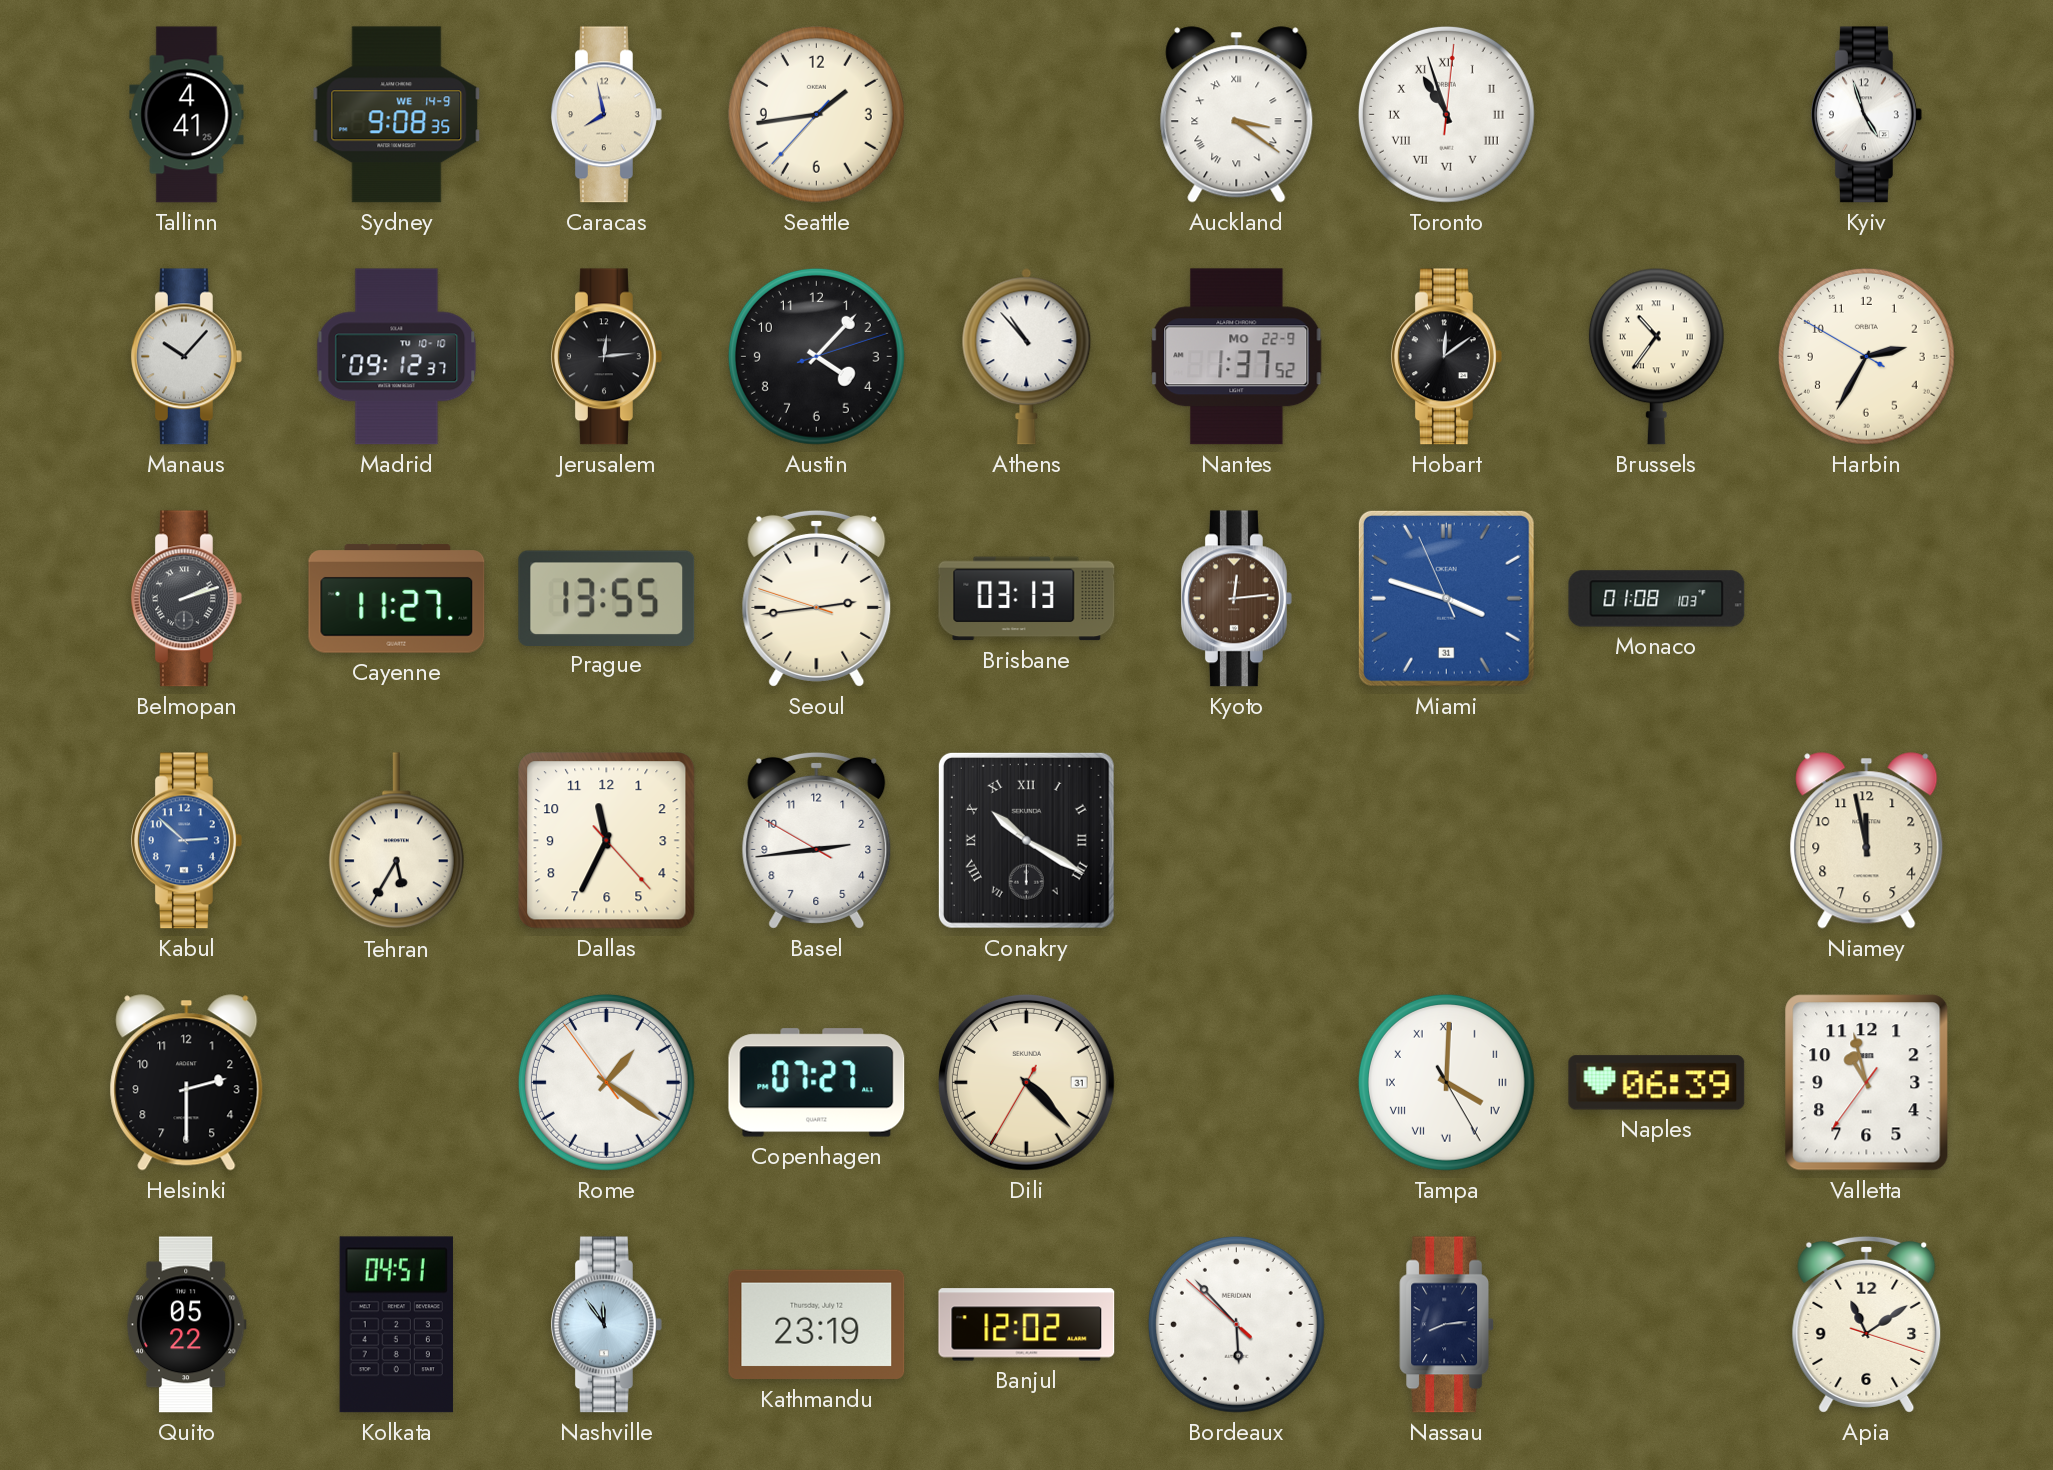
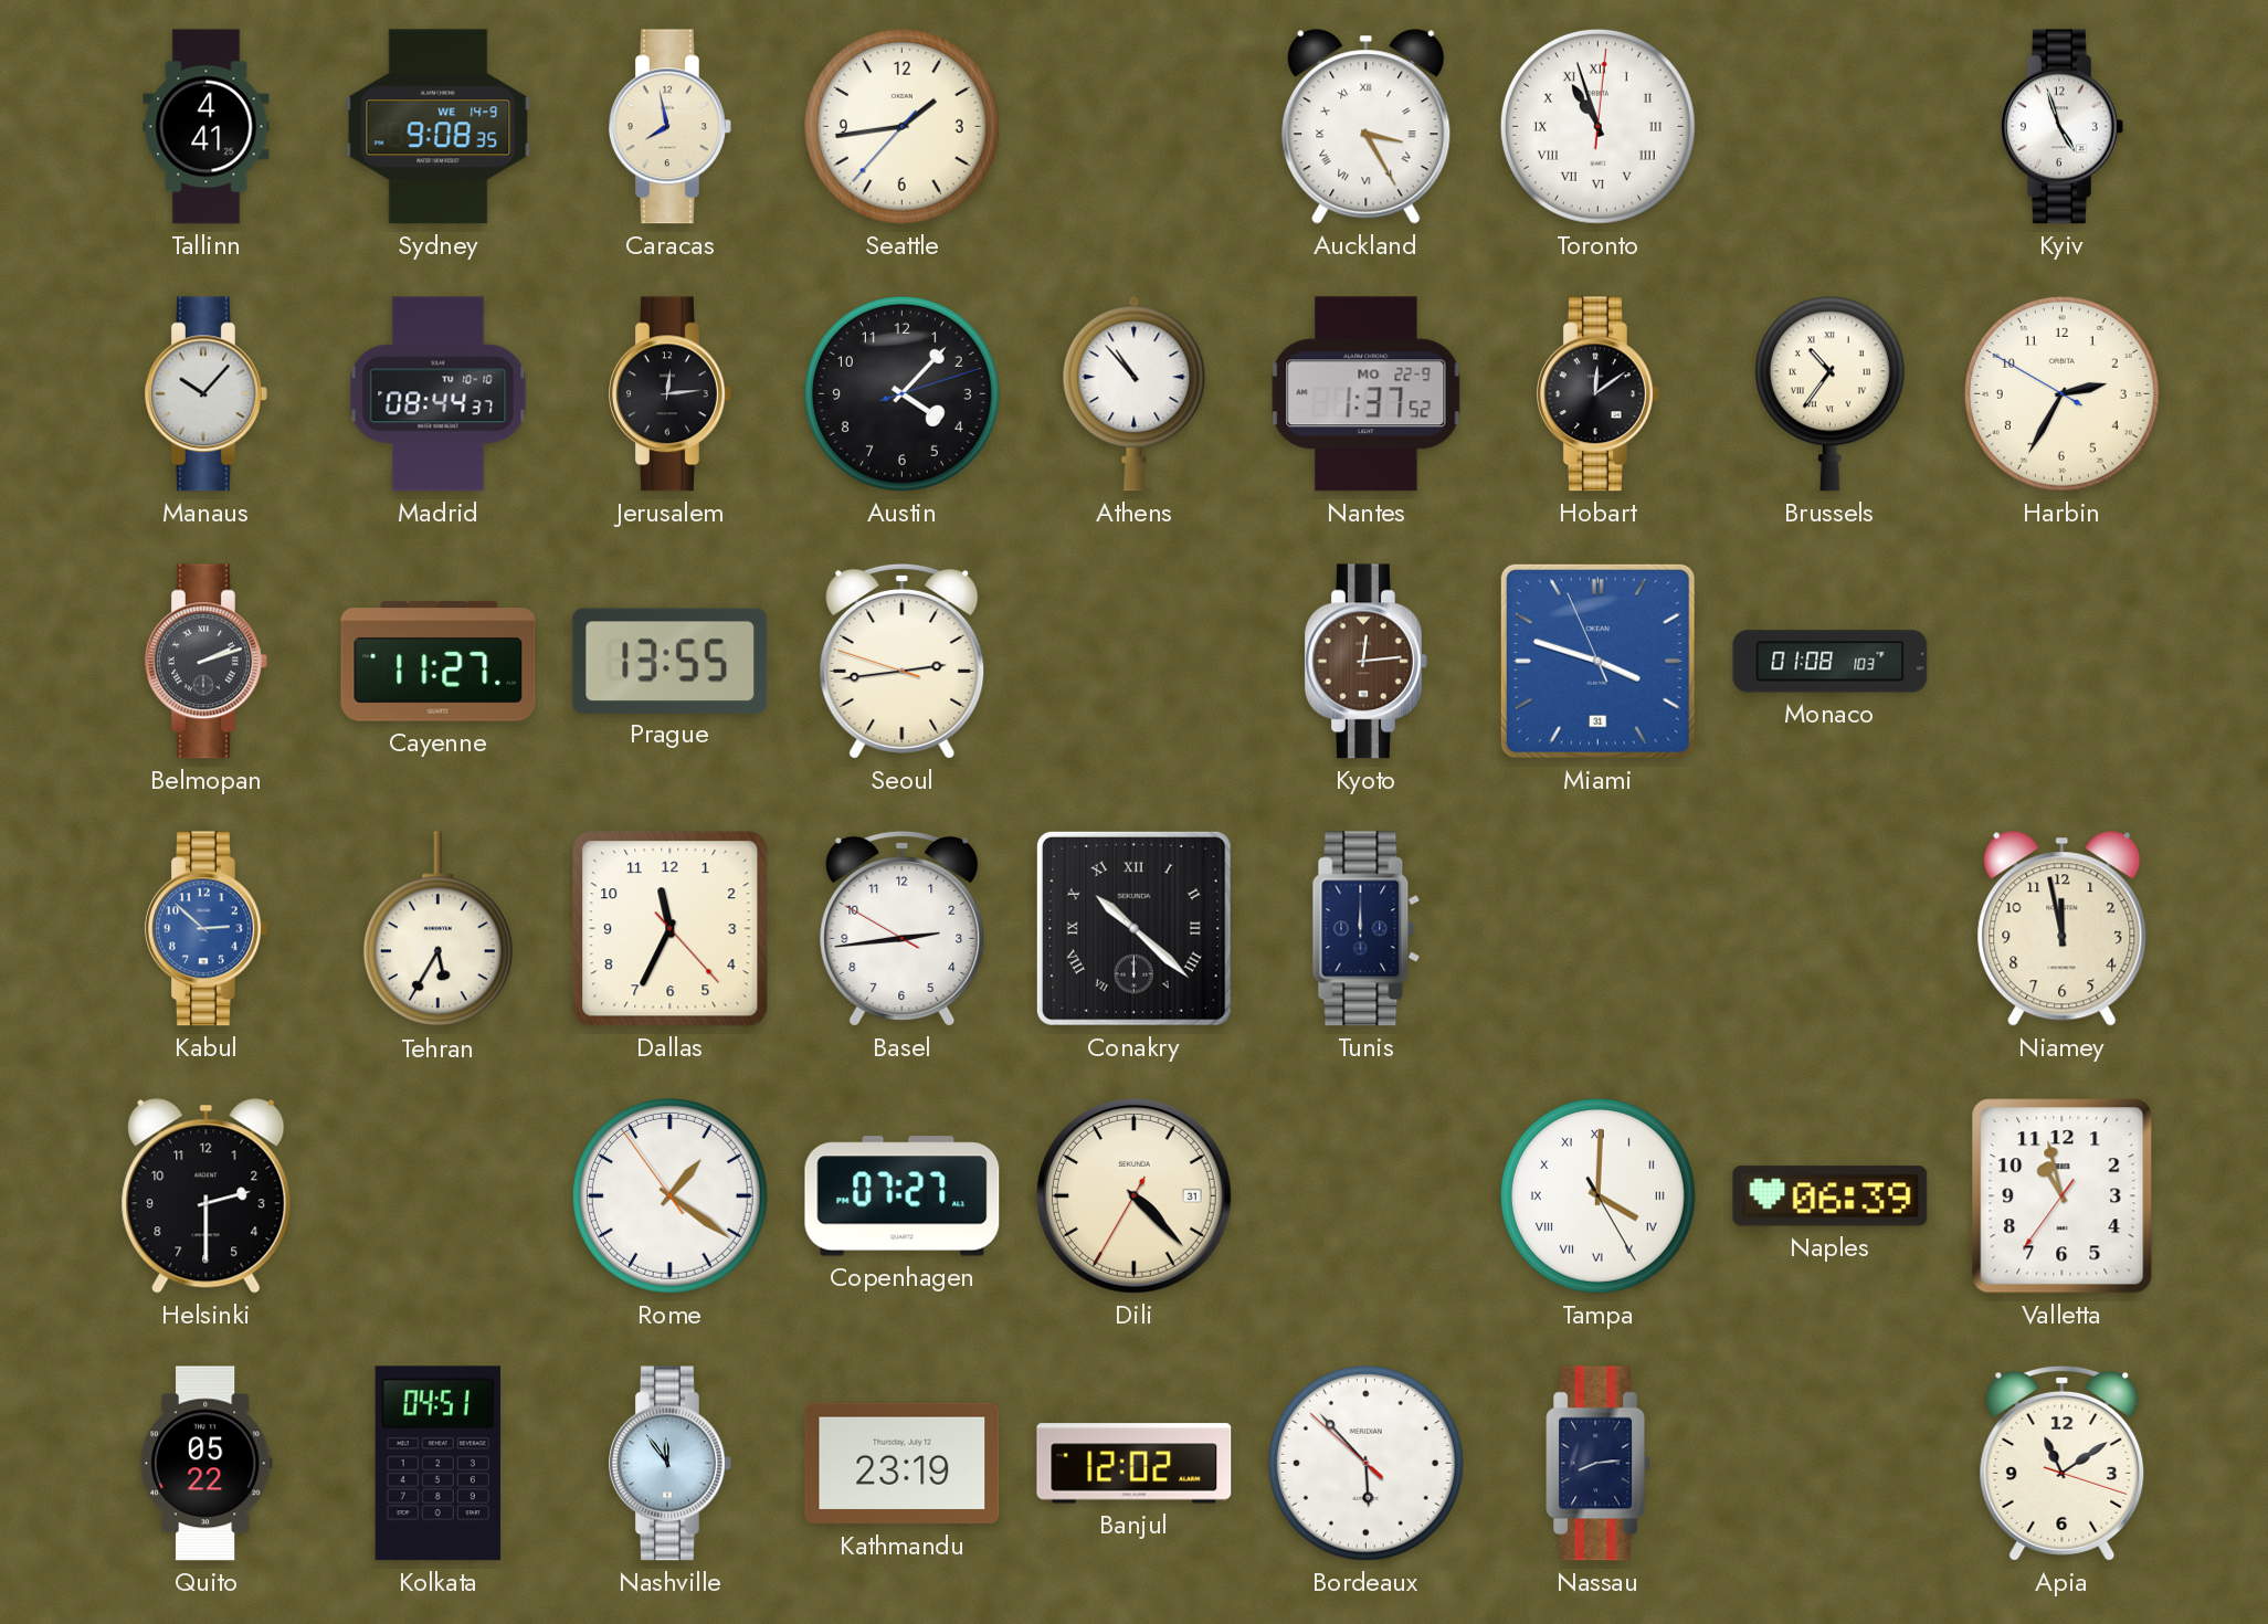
Auckland: 3:21 -> 3:25
Madrid: 09:12 -> 08:44
Brisbane: 03:13 -> none
Conakry: 10:20 -> 10:22
Tunis: none -> 12:00
